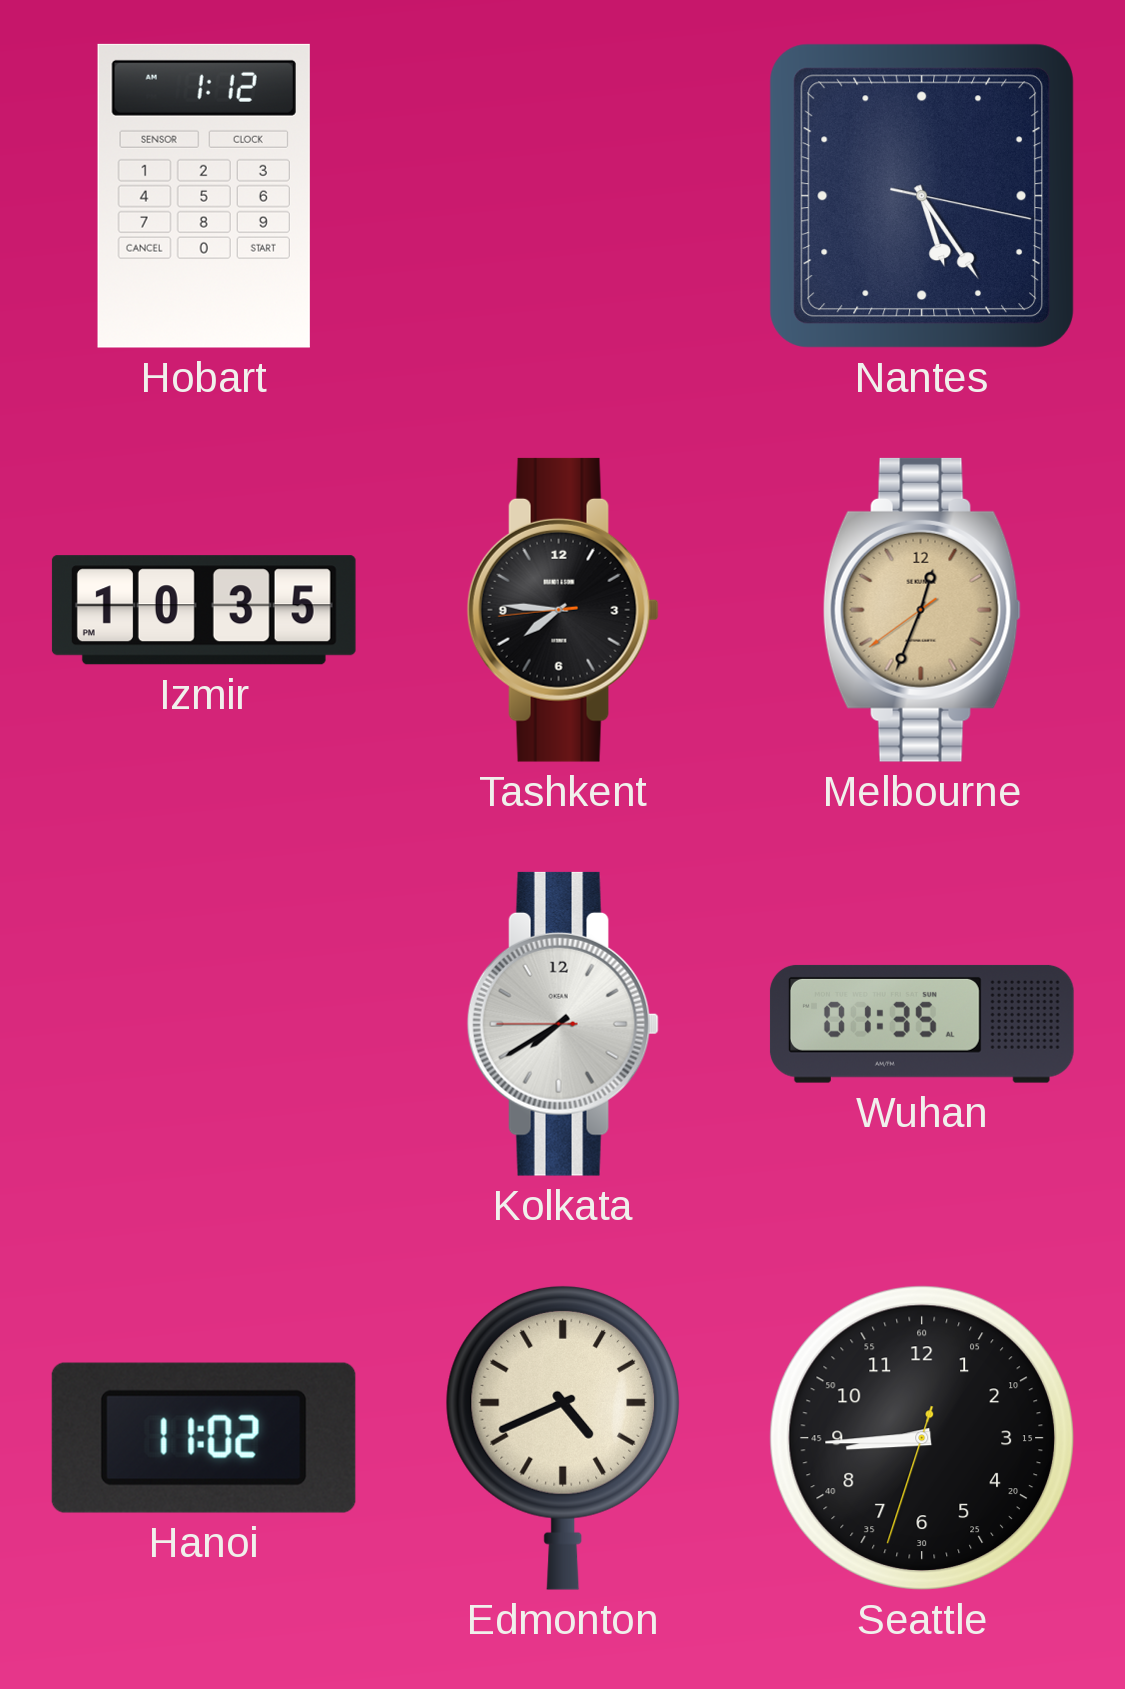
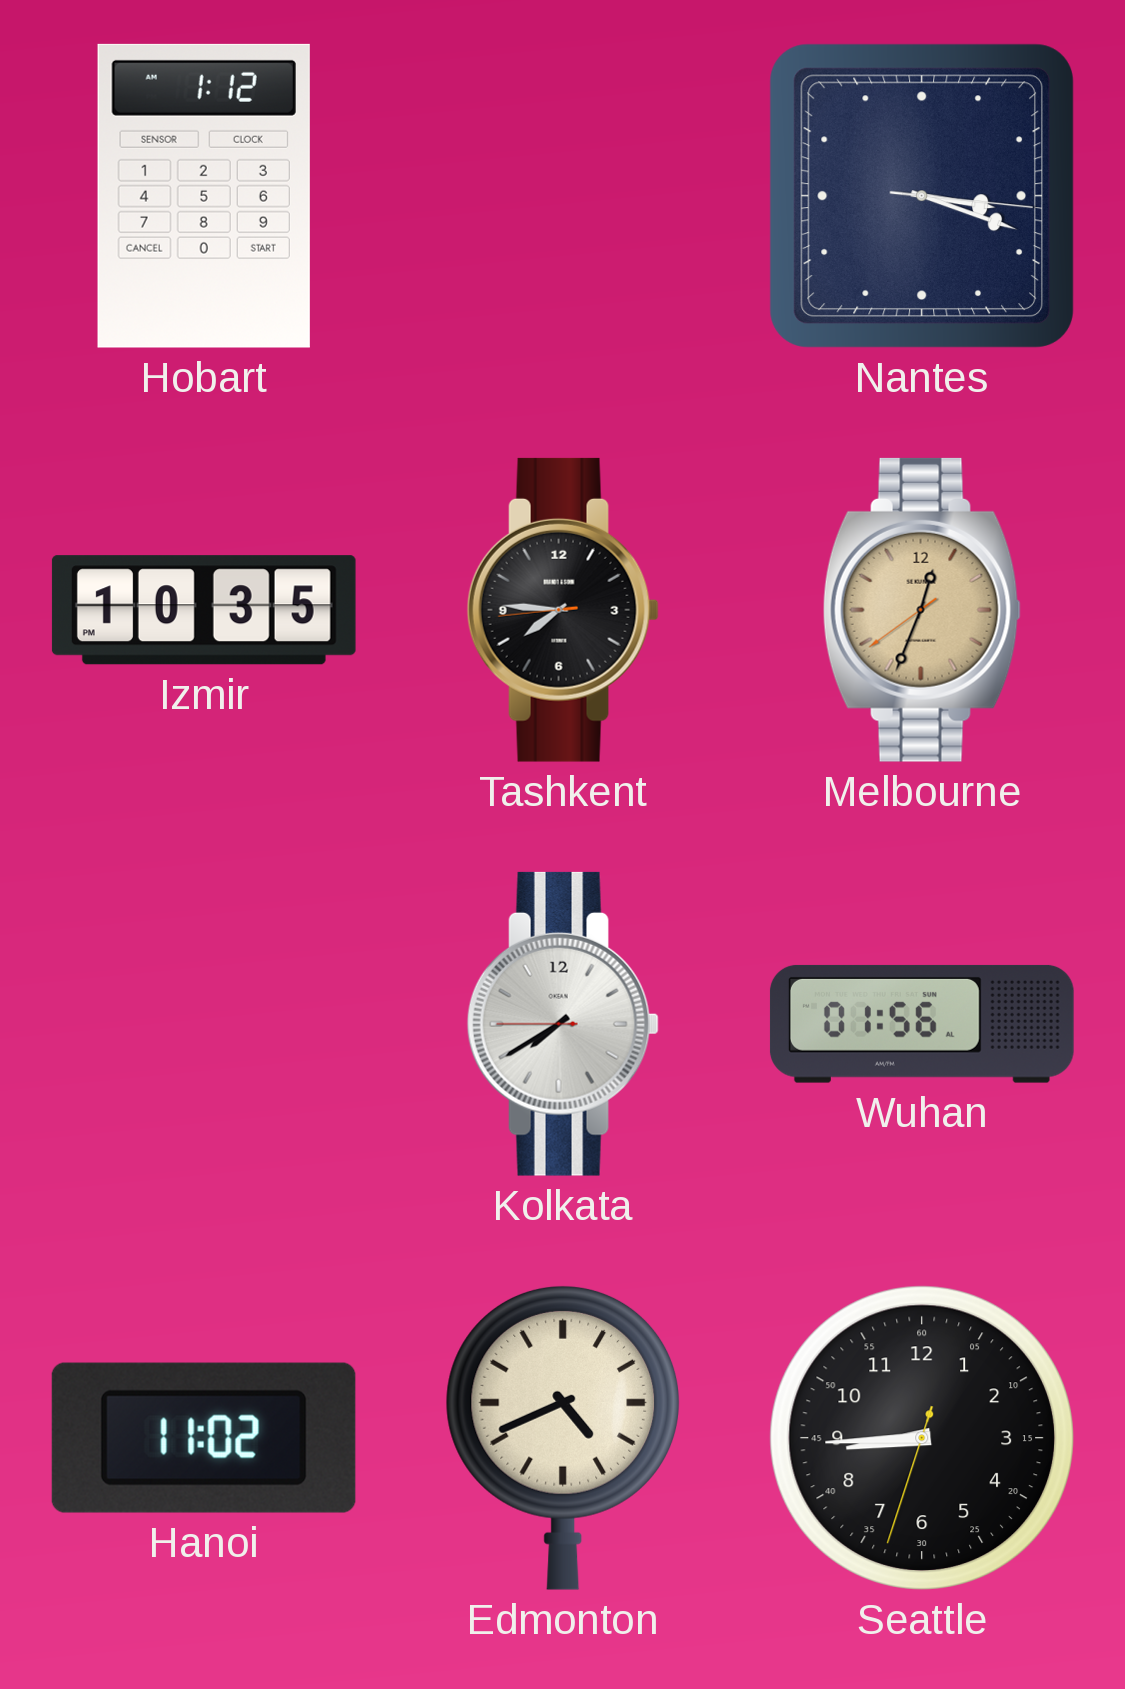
Nantes: 5:24 -> 3:18
Wuhan: 01:35 -> 01:56
